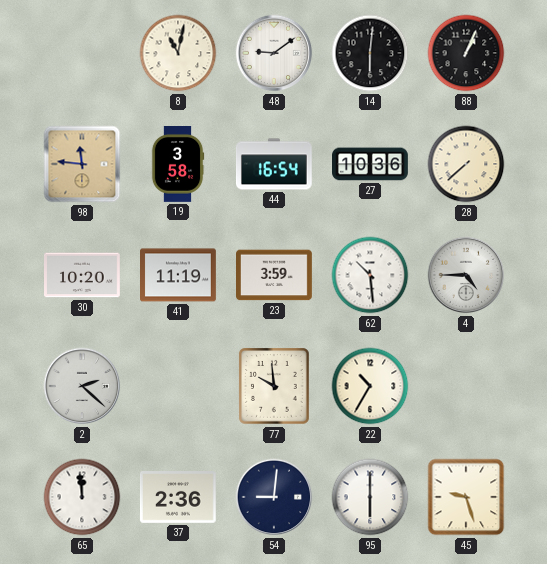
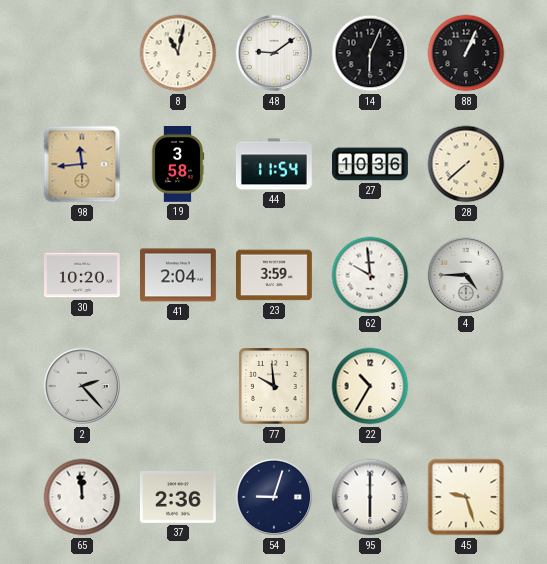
14: 6:01 -> 6:04
98: 11:46 -> 11:44
44: 16:54 -> 11:54
41: 11:19 -> 2:04
62: 10:29 -> 9:59
2: 2:22 -> 2:23
54: 9:01 -> 9:03
